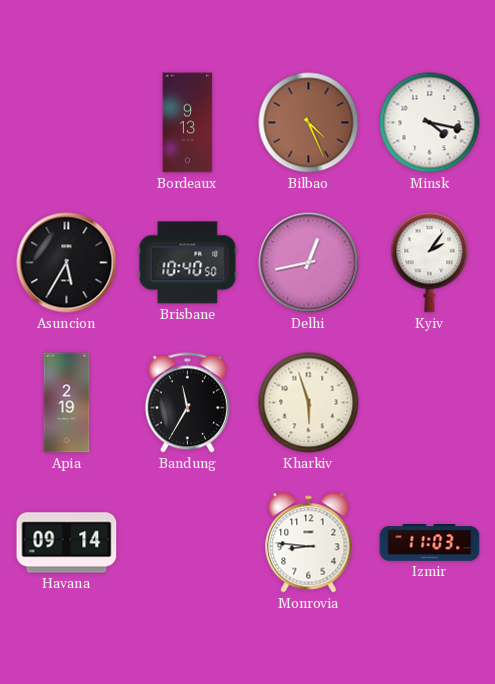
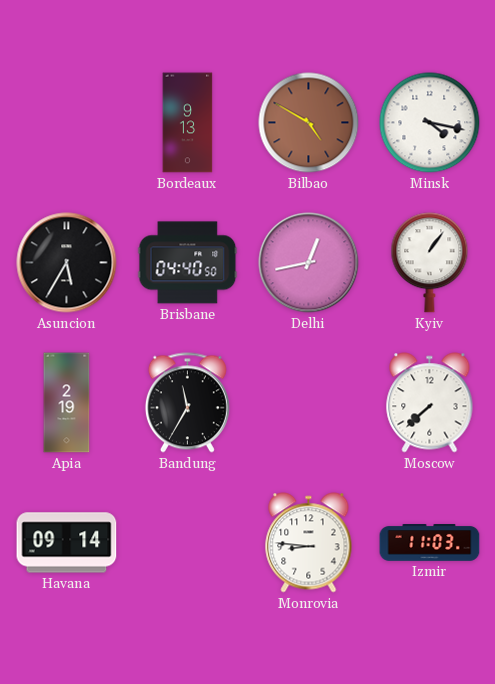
Bilbao: 4:26 -> 4:50
Brisbane: 10:40 -> 04:40
Kyiv: 2:06 -> 1:06
Kharkiv: 5:57 -> none
Moscow: none -> 7:38
